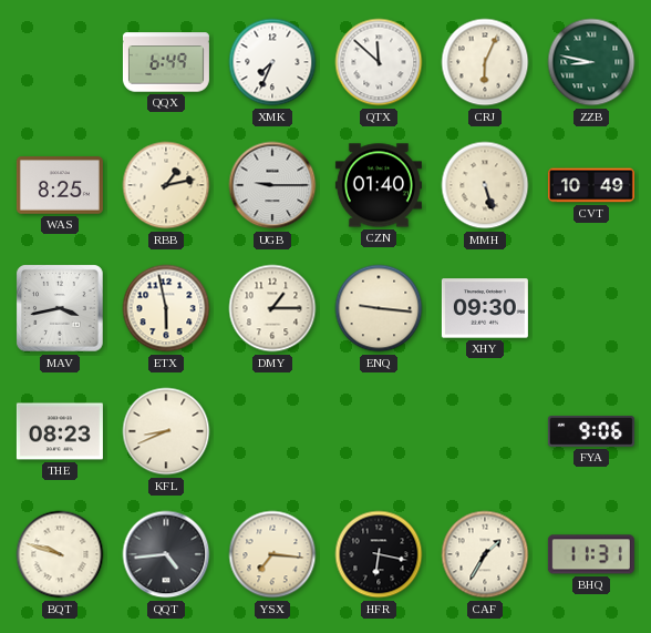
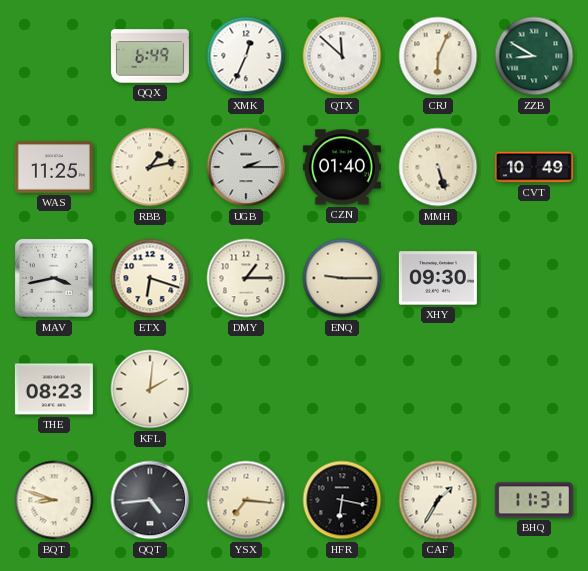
XMK: 7:34 -> 12:34
ZZB: 8:47 -> 8:50
WAS: 8:25 -> 11:25
UGB: 9:15 -> 2:15
ETX: 5:58 -> 6:18
ENQ: 9:16 -> 9:15
KFL: 8:41 -> 2:01
FYA: 9:06 -> none
BQT: 9:48 -> 8:48
